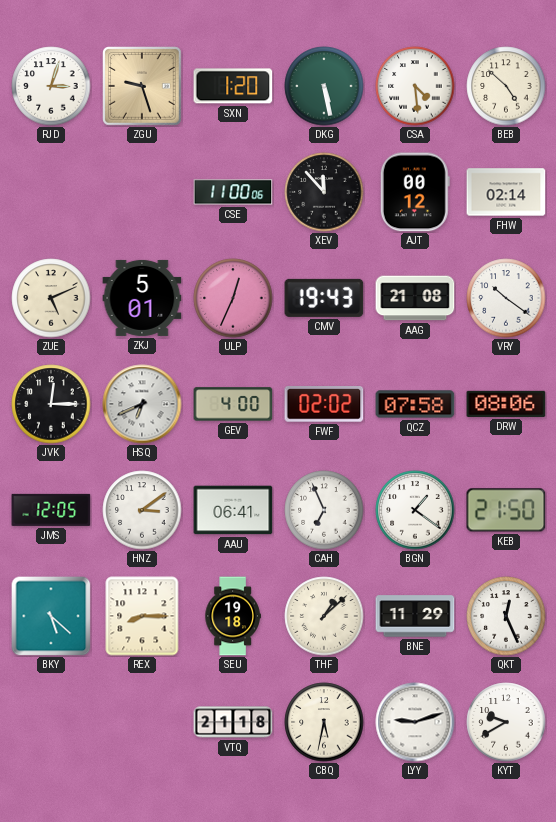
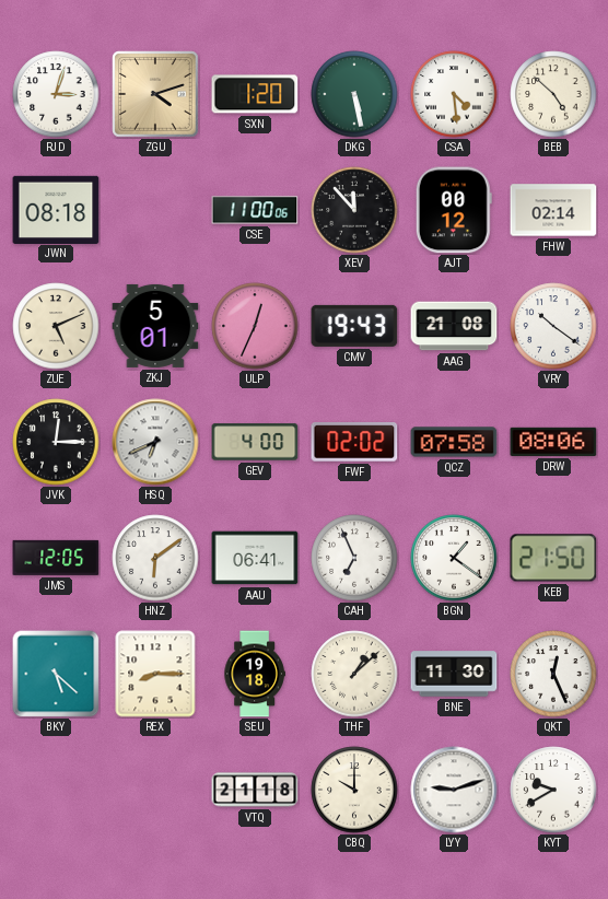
ZGU: 9:27 -> 4:12
JWN: none -> 08:18
HNZ: 3:09 -> 6:09
BNE: 11:29 -> 11:30
CBQ: 5:32 -> 10:00
